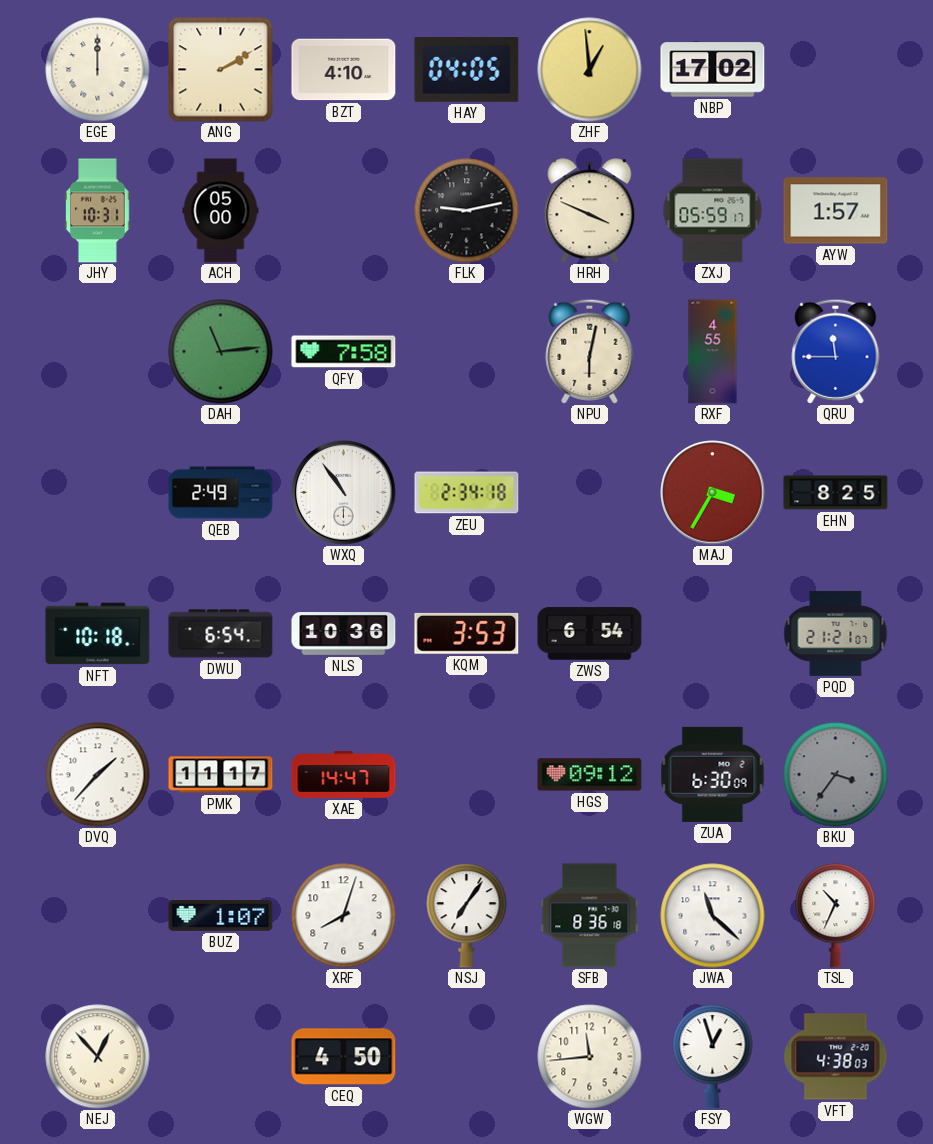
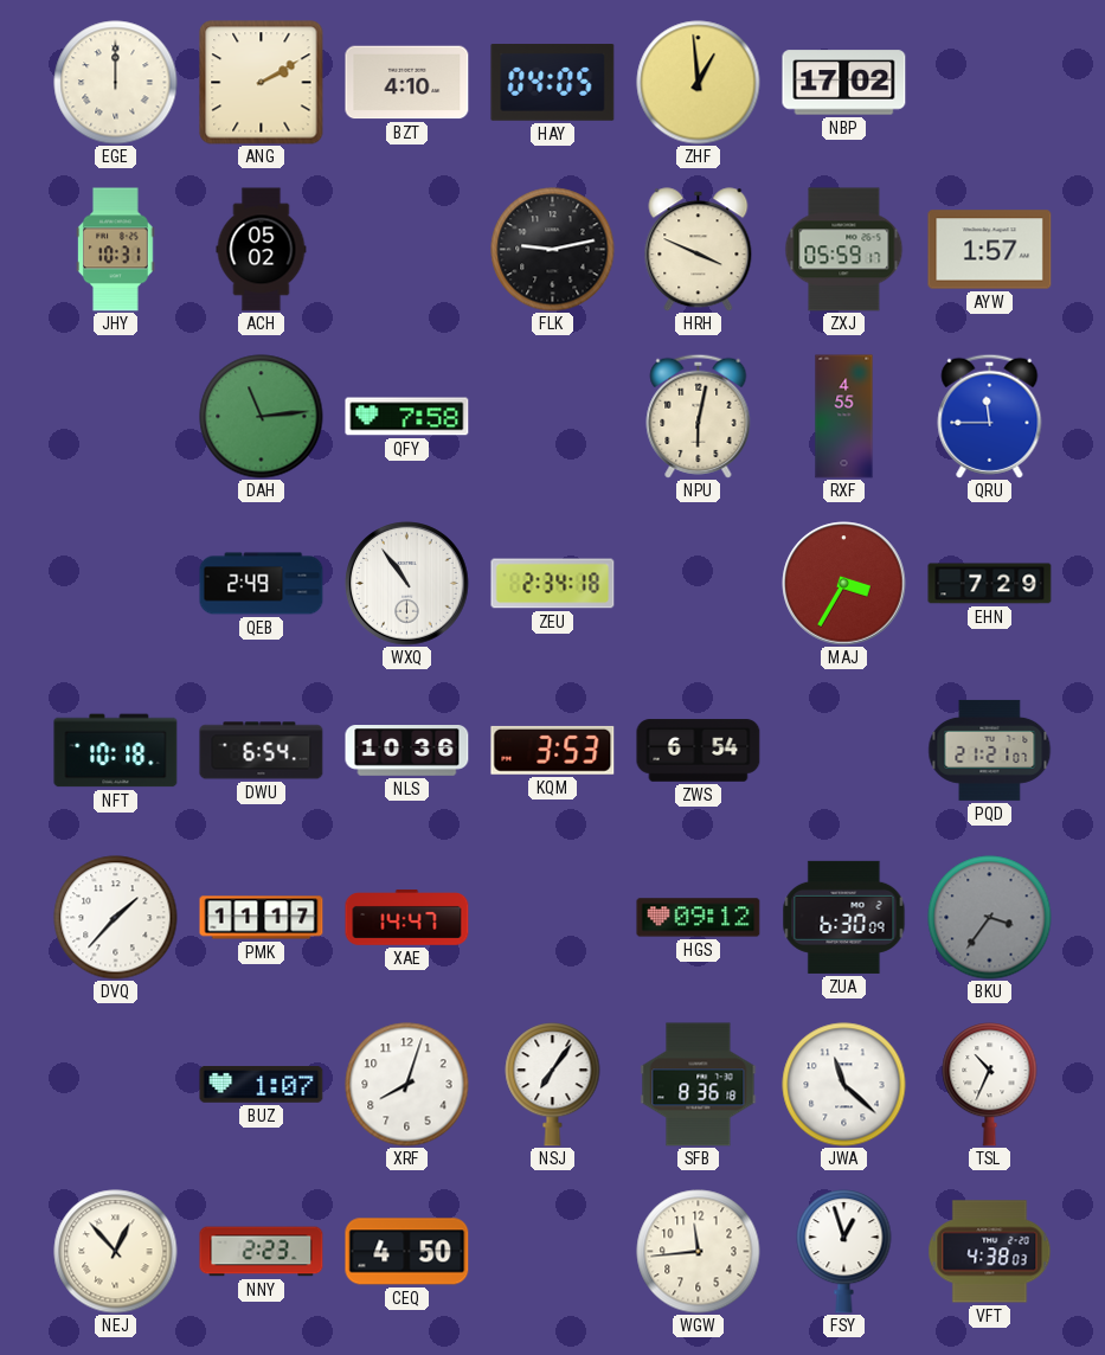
ACH: 05:00 -> 05:02
EHN: 8:25 -> 7:29
NNY: none -> 2:23
